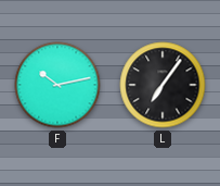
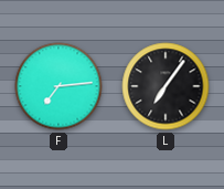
F: 10:13 -> 7:14
